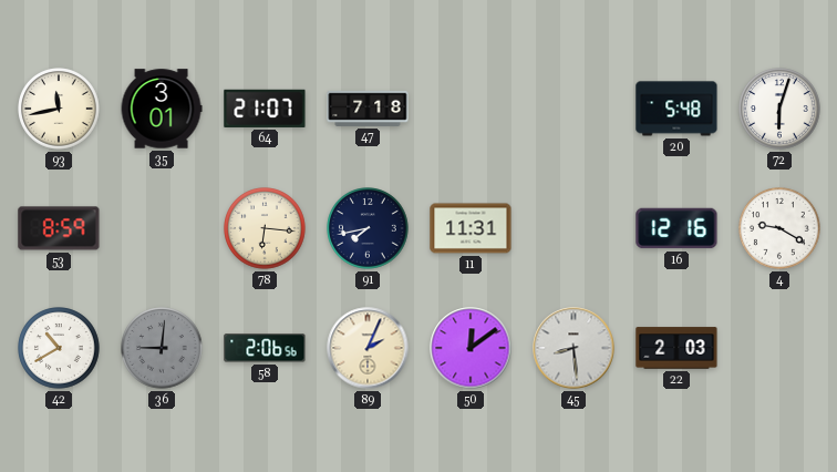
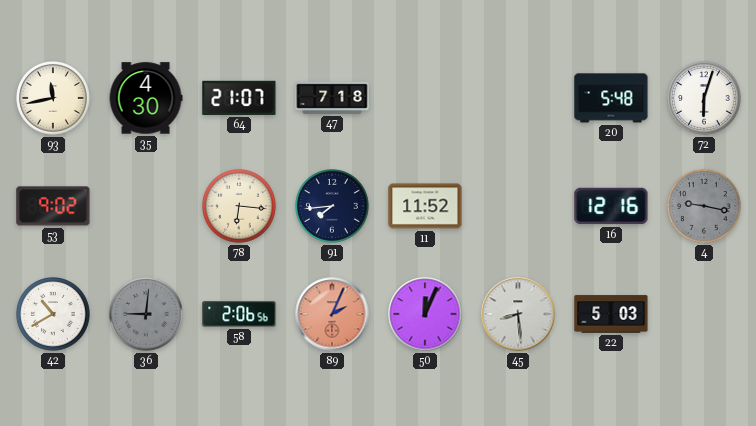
35: 3:01 -> 4:30
53: 8:59 -> 9:02
91: 7:43 -> 7:44
11: 11:31 -> 11:52
4: 9:20 -> 9:17
4 dial: white -> grey
89 dial: cream -> salmon
50: 12:09 -> 12:04
22: 2:03 -> 5:03
